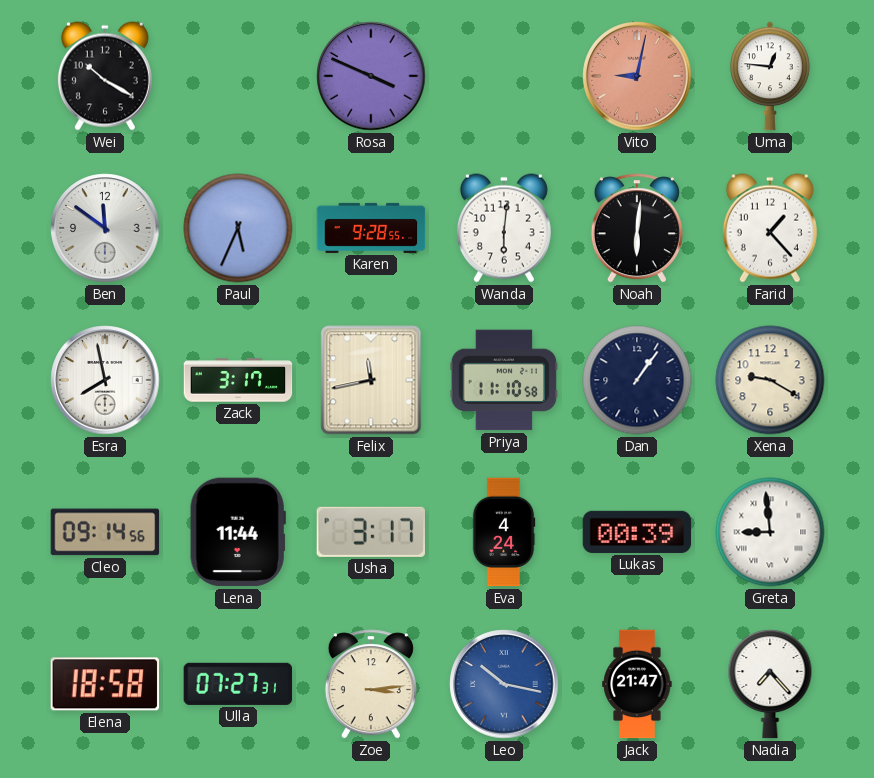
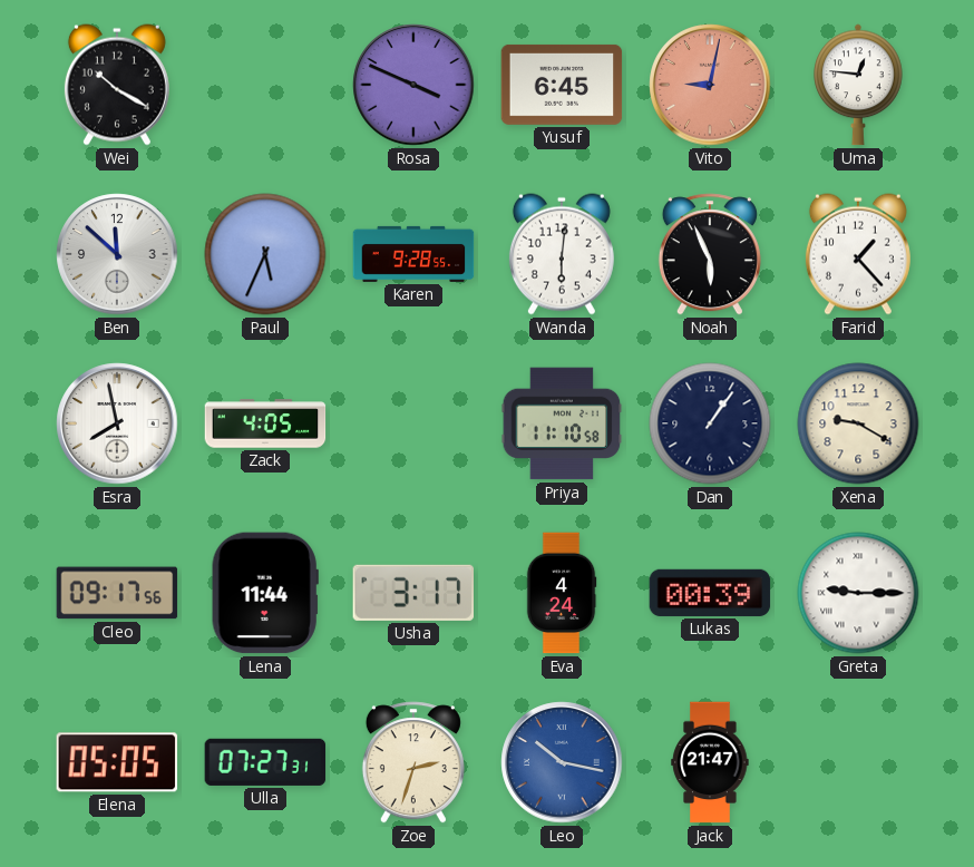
Yusuf: none -> 6:45
Ben: 11:51 -> 11:52
Noah: 6:01 -> 5:56
Zack: 3:17 -> 4:05
Felix: 11:43 -> none
Cleo: 09:14 -> 09:17
Greta: 8:59 -> 9:15
Elena: 18:58 -> 05:05
Zoe: 3:14 -> 2:33
Nadia: 7:23 -> none
